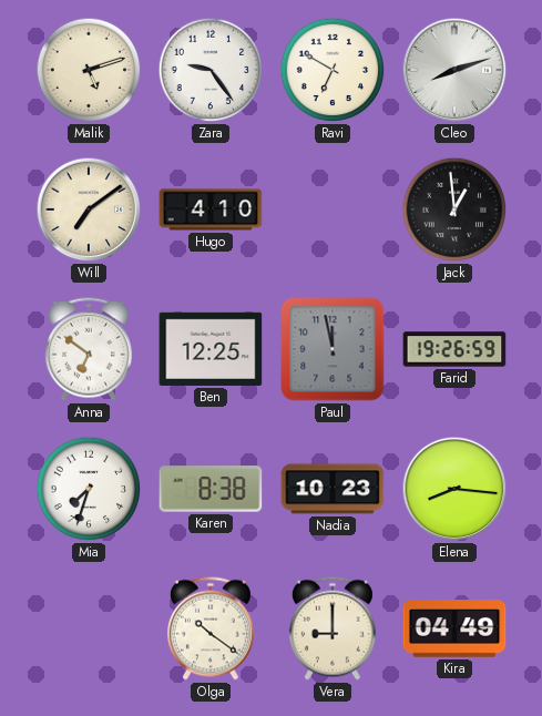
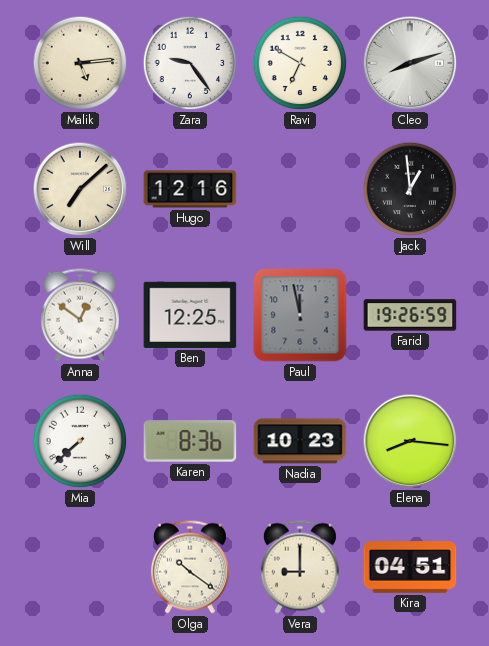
Malik: 5:12 -> 5:14
Will: 7:09 -> 7:08
Hugo: 4:10 -> 12:16
Anna: 6:51 -> 12:51
Mia: 7:33 -> 7:38
Karen: 8:38 -> 8:36
Kira: 04:49 -> 04:51
